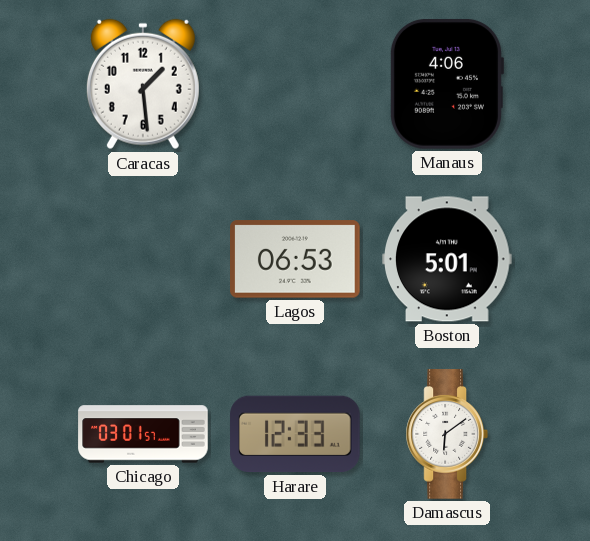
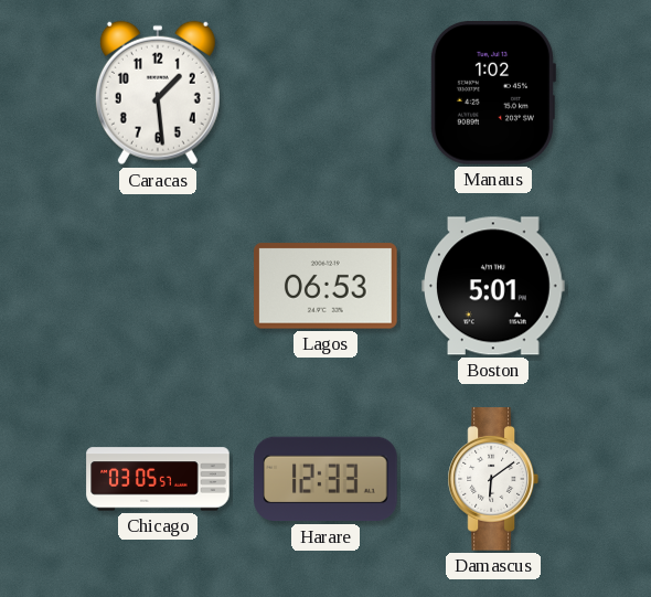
Manaus: 4:06 -> 1:02
Chicago: 03:01 -> 03:05
